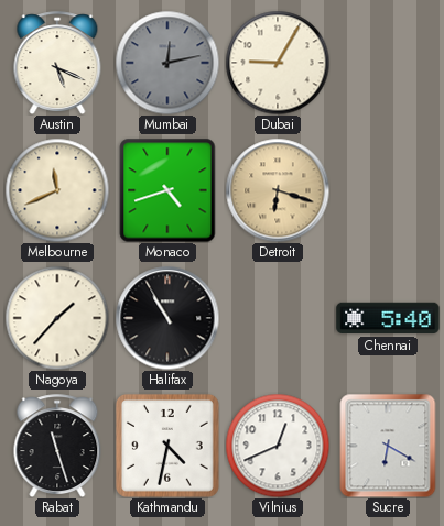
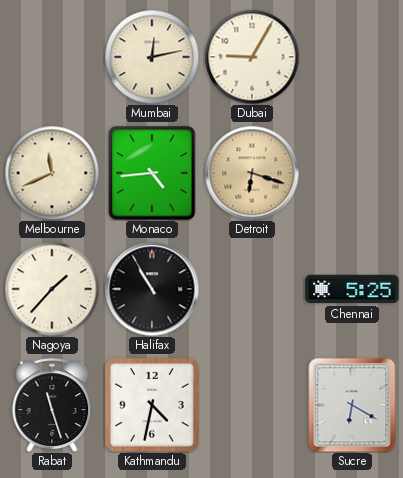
Austin: 5:19 -> none
Mumbai dial: grey -> cream
Monaco: 4:42 -> 4:44
Chennai: 5:40 -> 5:25
Vilnius: 12:41 -> none
